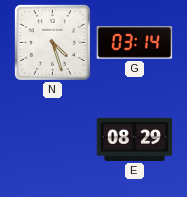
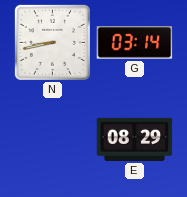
N: 4:27 -> 8:43
